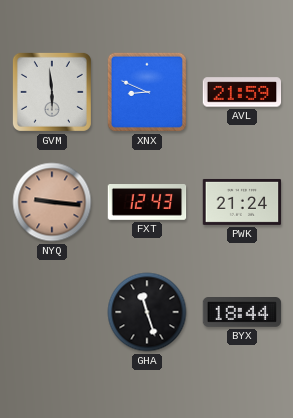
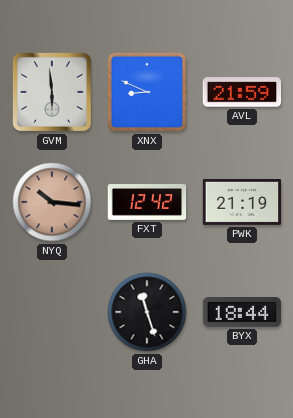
NYQ: 9:16 -> 10:16
FXT: 12:43 -> 12:42
PWK: 21:24 -> 21:19
